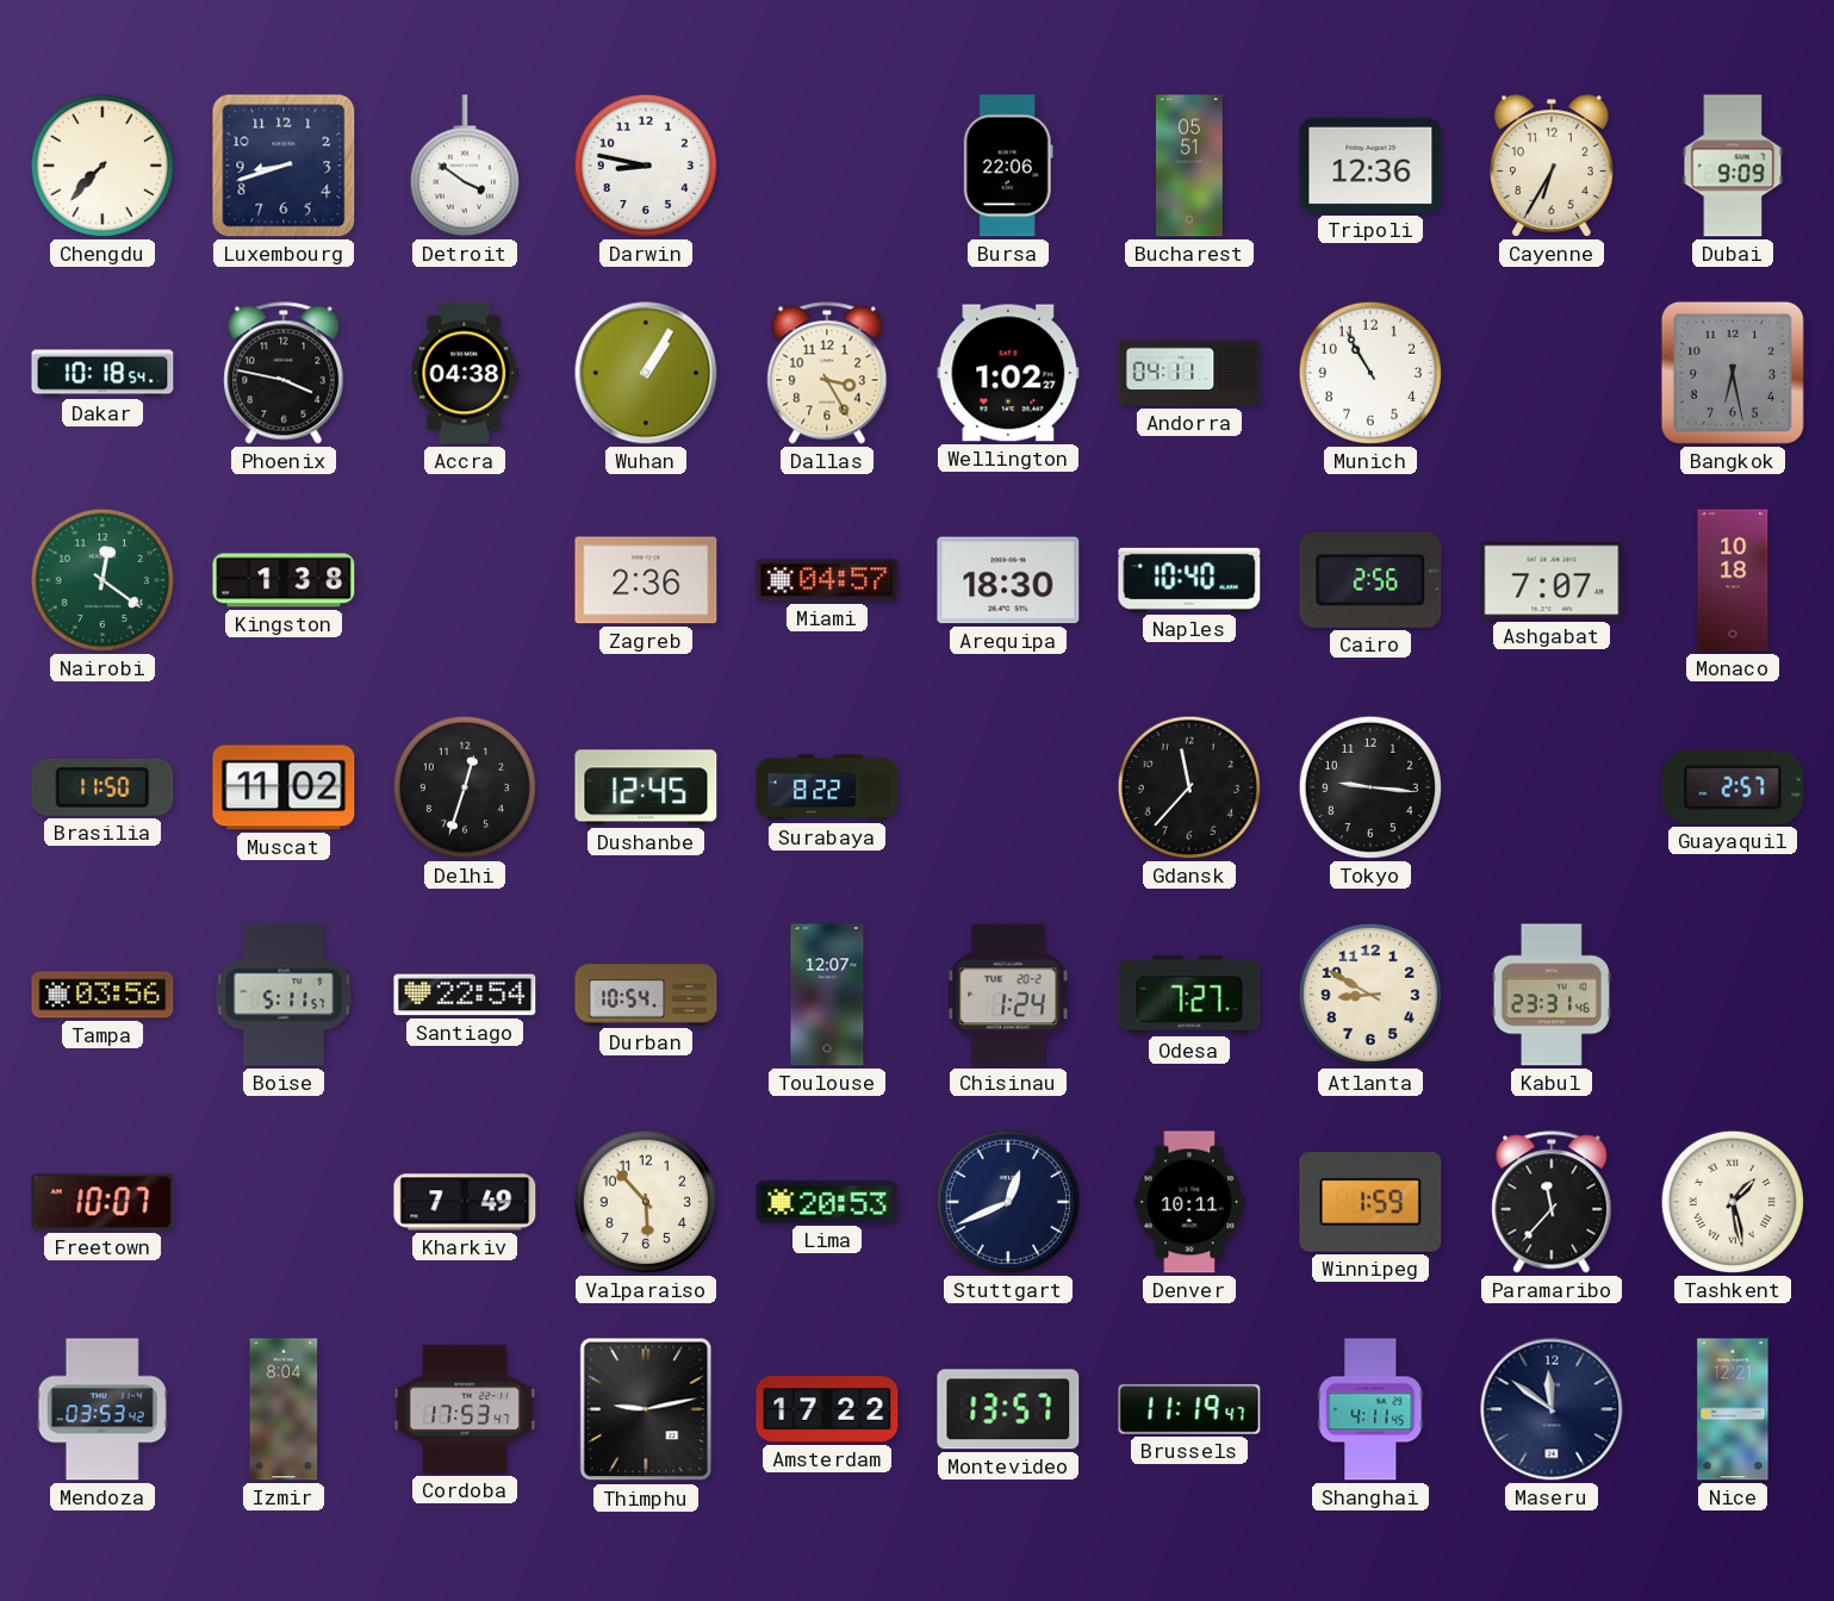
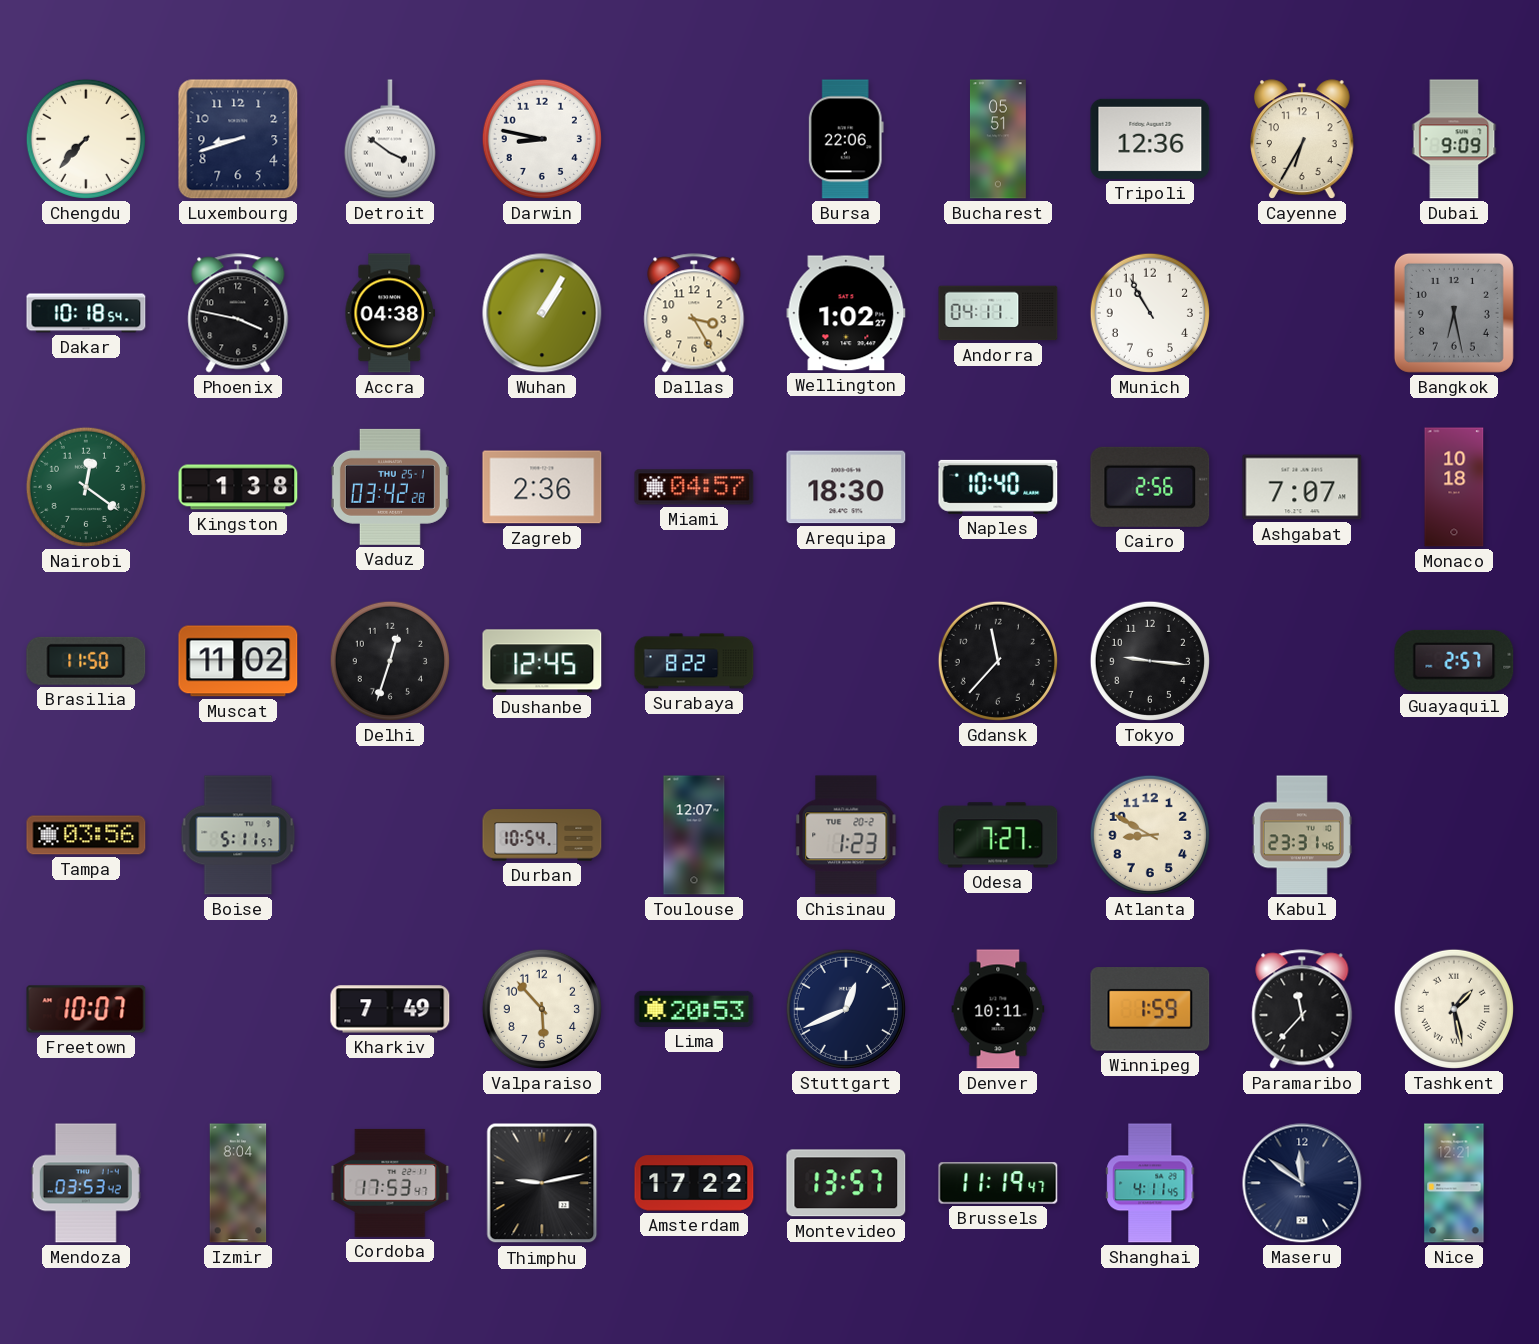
Vaduz: none -> 03:42
Santiago: 22:54 -> none
Chisinau: 1:24 -> 1:23
